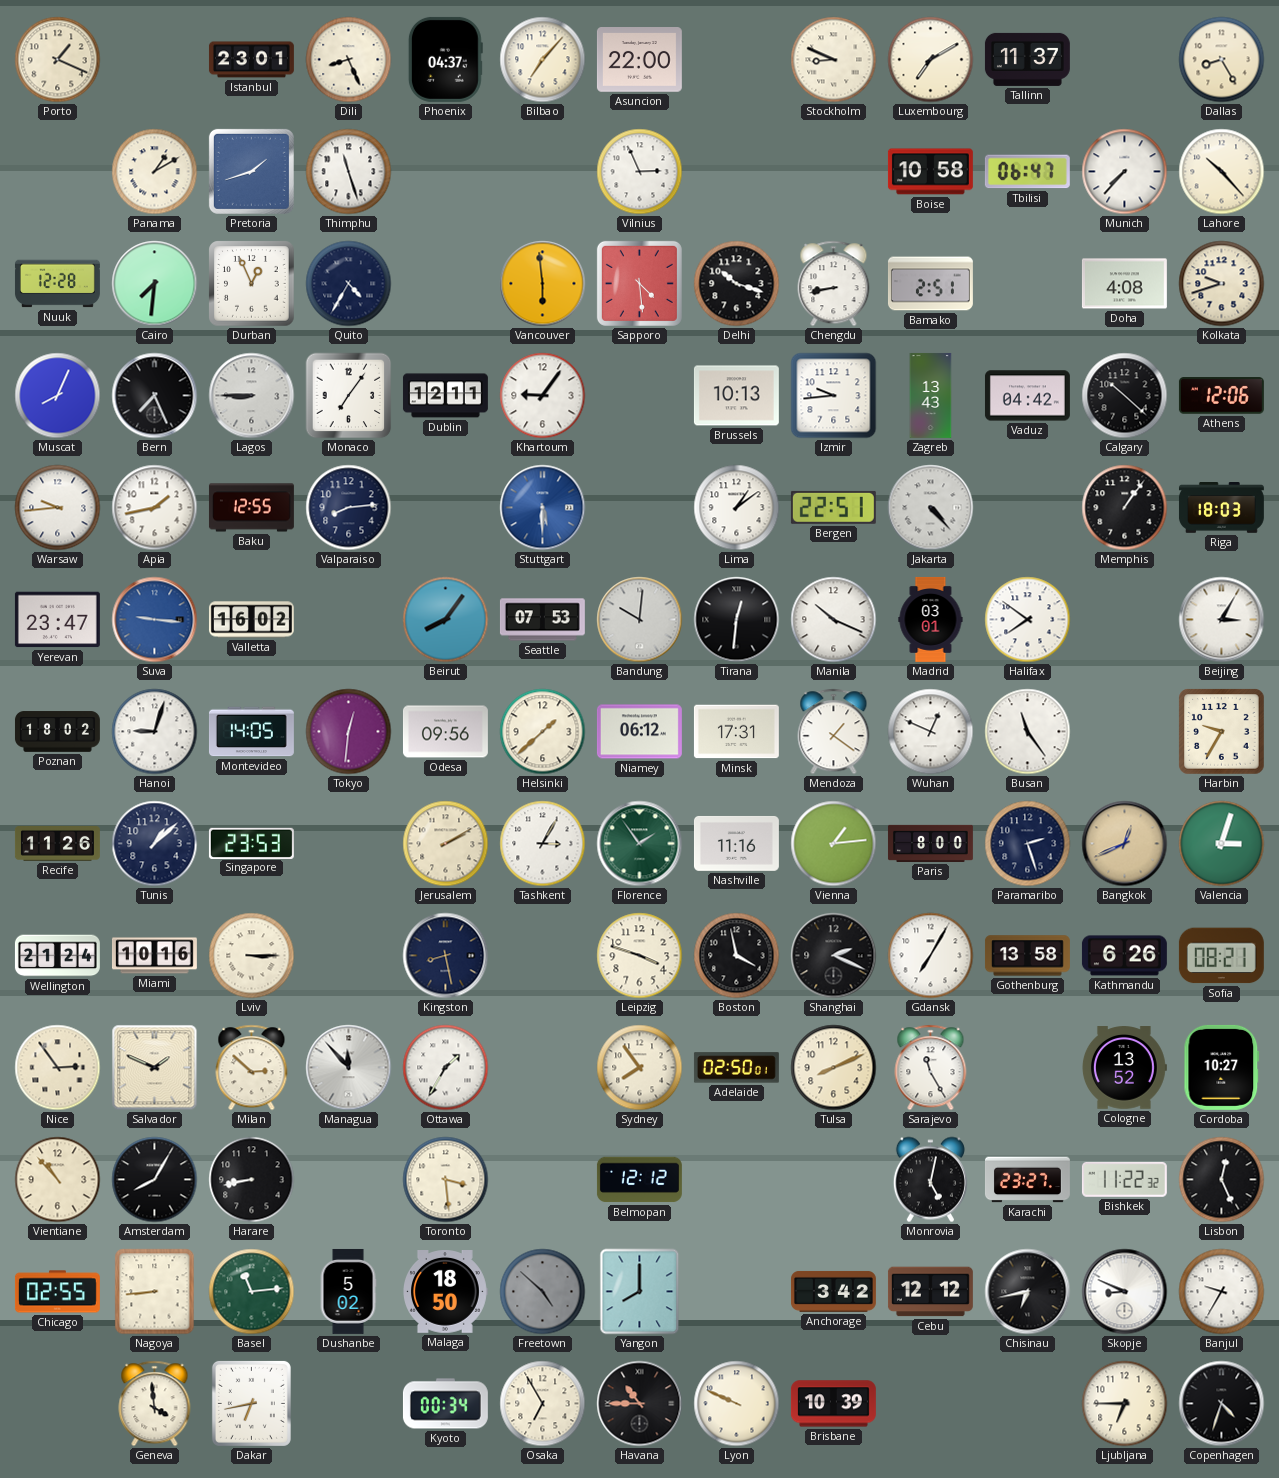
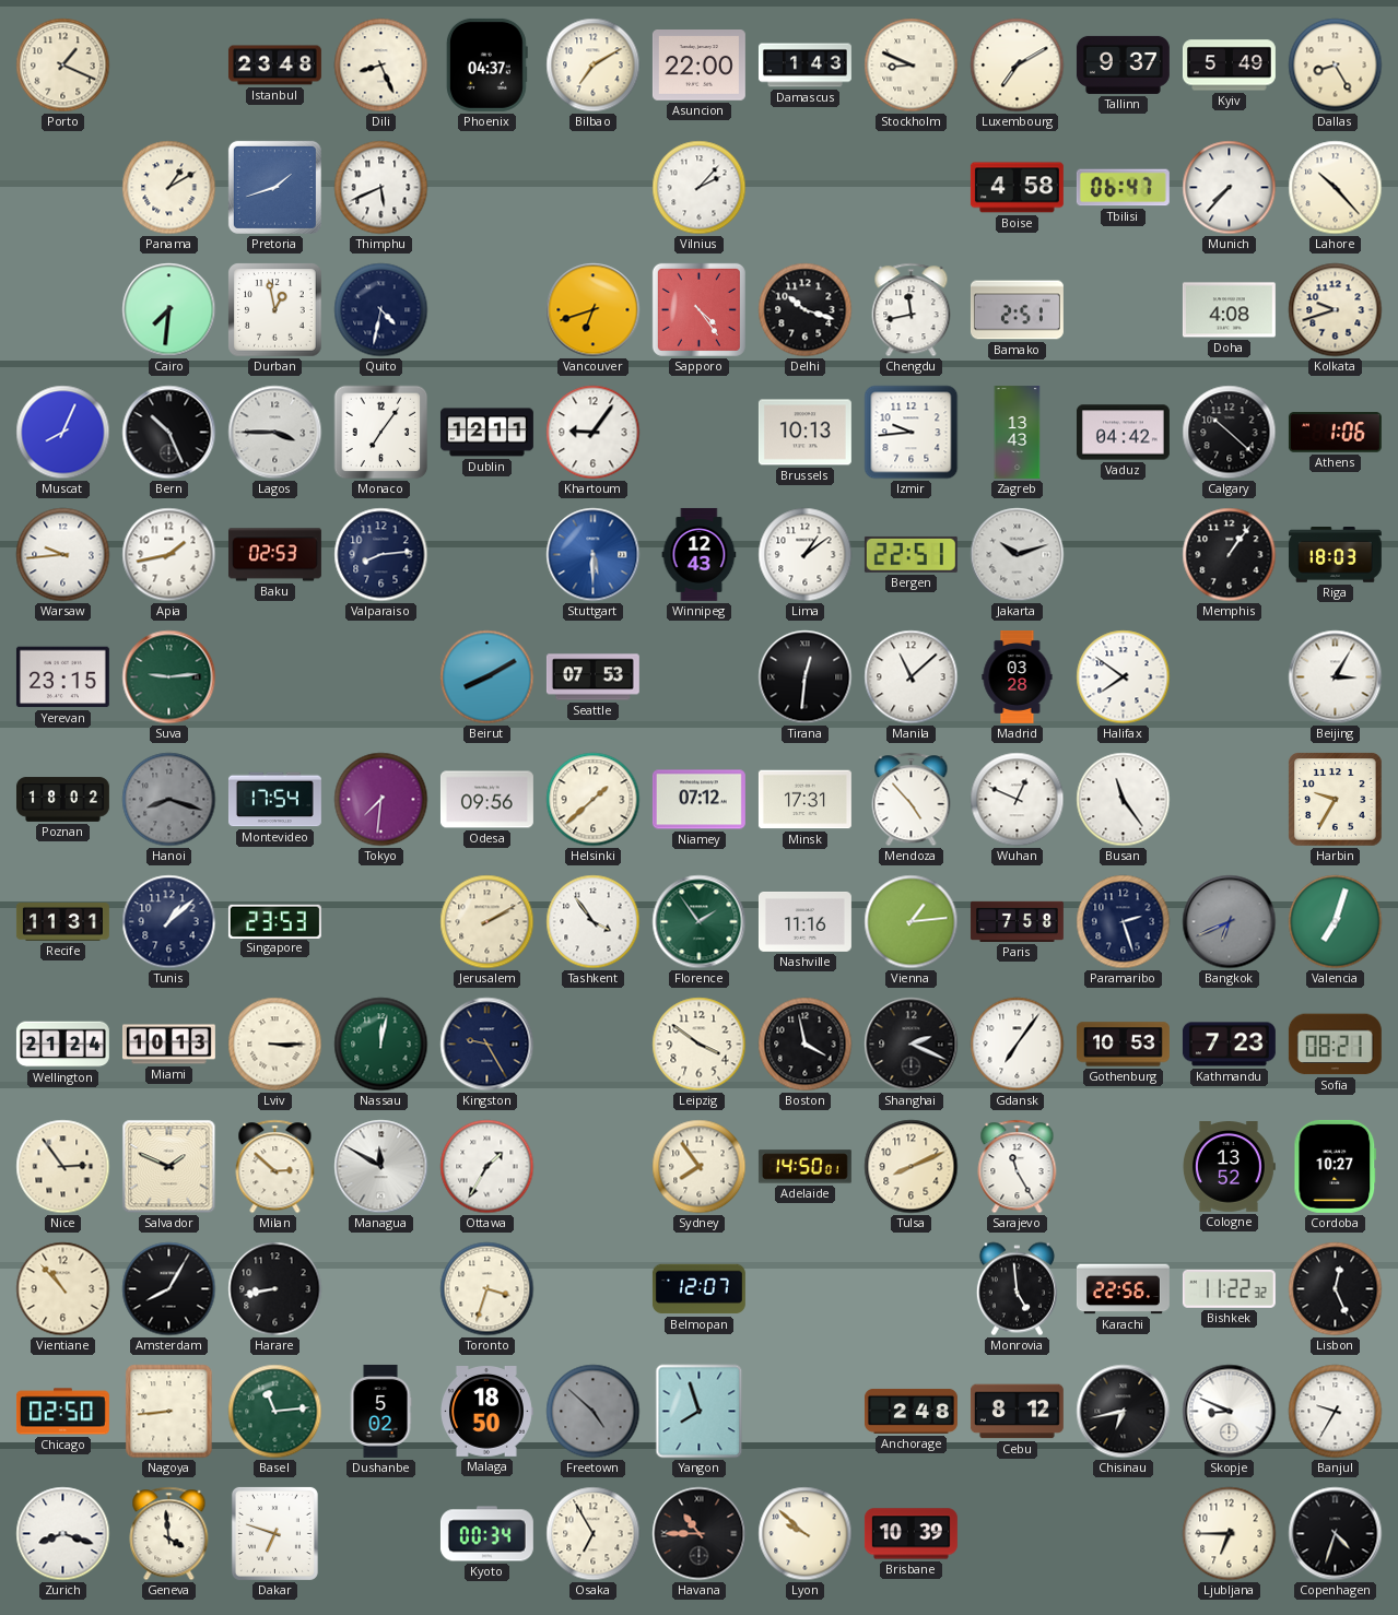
Istanbul: 23:01 -> 23:48
Bilbao: 7:07 -> 7:10
Damascus: none -> 1:43
Tallinn: 11:37 -> 9:37
Kyiv: none -> 5:49
Thimphu: 11:27 -> 5:41
Vilnius: 2:56 -> 2:07
Boise: 10:58 -> 4:58
Nuuk: 12:28 -> none
Durban: 12:56 -> 12:58
Quito: 4:35 -> 4:32
Vancouver: 5:59 -> 6:42
Sapporo: 4:29 -> 4:24
Chengdu: 8:43 -> 11:43
Bern: 7:26 -> 10:26
Lagos: 8:45 -> 3:45
Athens: 12:06 -> 1:06
Baku: 12:55 -> 02:53
Winnipeg: none -> 12:43
Jakarta: 4:23 -> 10:12
Yerevan: 23:47 -> 23:15
Suva: 9:16 -> 9:14
Suva dial: blue -> green
Valletta: 16:02 -> none
Beirut: 8:06 -> 8:10
Bandung: 10:01 -> none
Manila: 10:19 -> 11:08
Madrid: 03:01 -> 03:28
Hanoi: 9:03 -> 8:18
Hanoi dial: white -> grey
Montevideo: 14:05 -> 17:54
Tokyo: 12:31 -> 7:31
Niamey: 06:12 -> 07:12
Mendoza: 1:21 -> 4:53
Recife: 11:26 -> 11:31
Tashkent: 3:05 -> 3:54
Paris: 8:00 -> 7:58
Bangkok: 12:41 -> 6:41
Bangkok dial: champagne -> grey
Valencia: 3:03 -> 7:03
Miami: 10:16 -> 10:13
Nassau: none -> 12:02
Kingston: 8:28 -> 9:25
Leipzig: 3:48 -> 3:51
Gdansk: 7:05 -> 7:06
Gothenburg: 13:58 -> 10:53
Kathmandu: 6:26 -> 7:23
Managua: 11:53 -> 11:50
Adelaide: 02:50 -> 14:50
Toronto: 3:29 -> 3:33
Belmopan: 12:12 -> 12:07
Monrovia: 5:02 -> 4:59
Karachi: 23:27 -> 22:56
Chicago: 02:55 -> 02:50
Yangon: 8:00 -> 7:57
Anchorage: 3:42 -> 2:48
Cebu: 12:12 -> 8:12
Zurich: none -> 8:18
Dakar: 6:43 -> 6:48
Lyon: 9:49 -> 9:52
